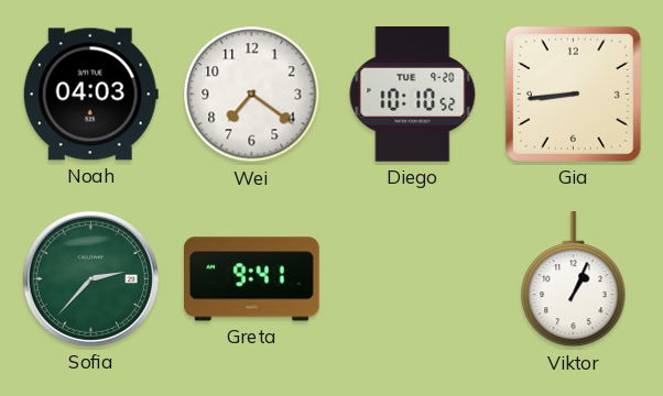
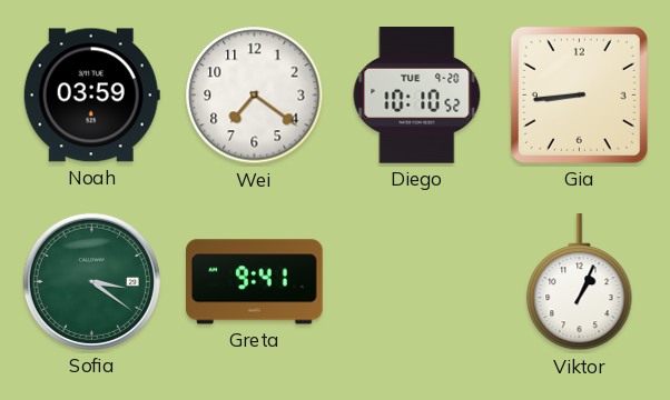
Noah: 04:03 -> 03:59
Sofia: 2:37 -> 3:21
